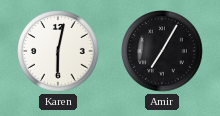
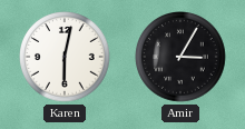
Amir: 7:05 -> 3:05
